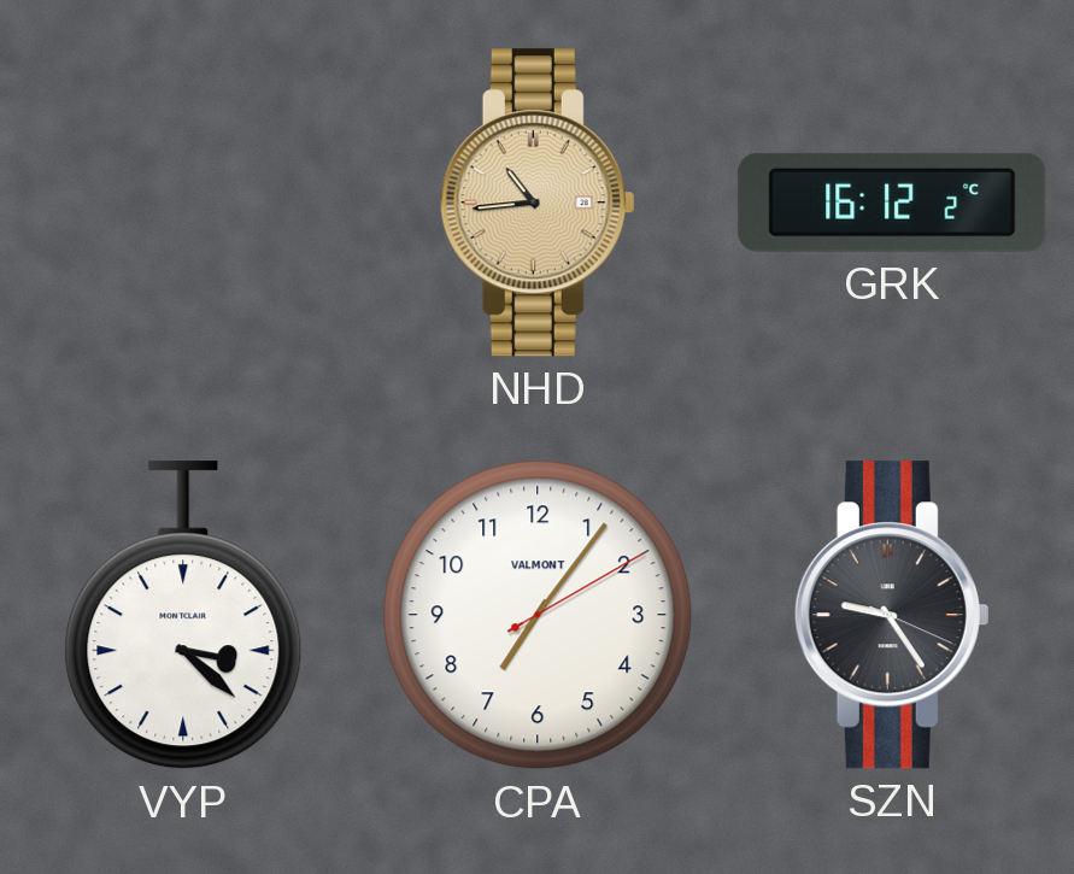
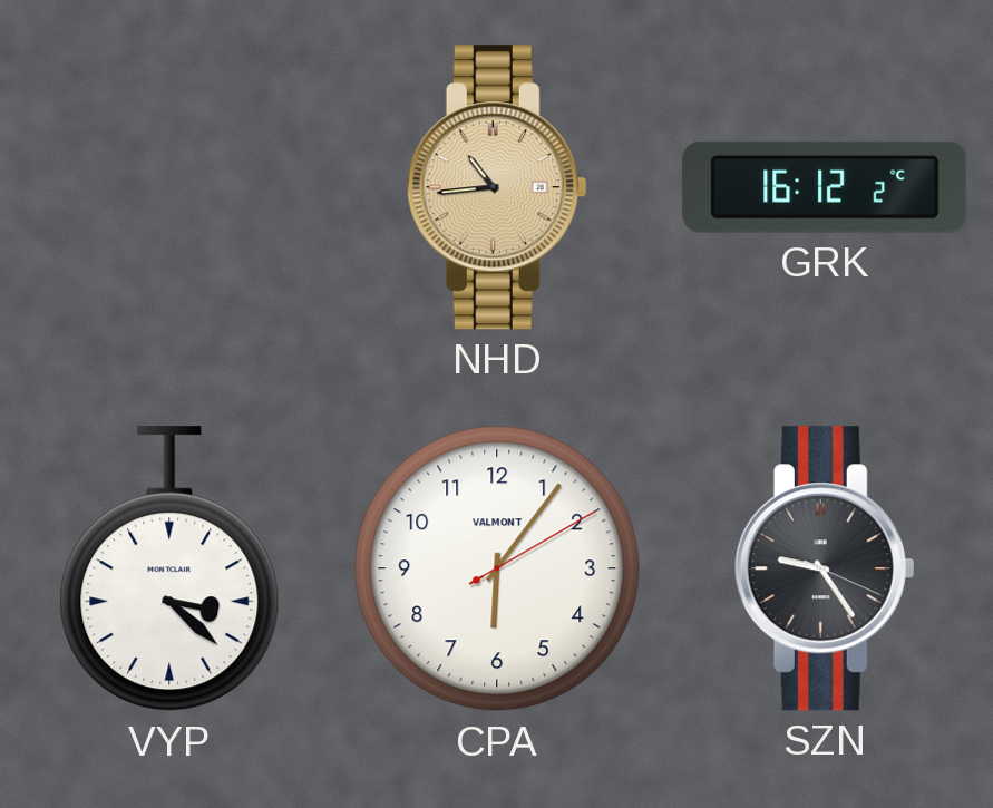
CPA: 7:06 -> 6:06
